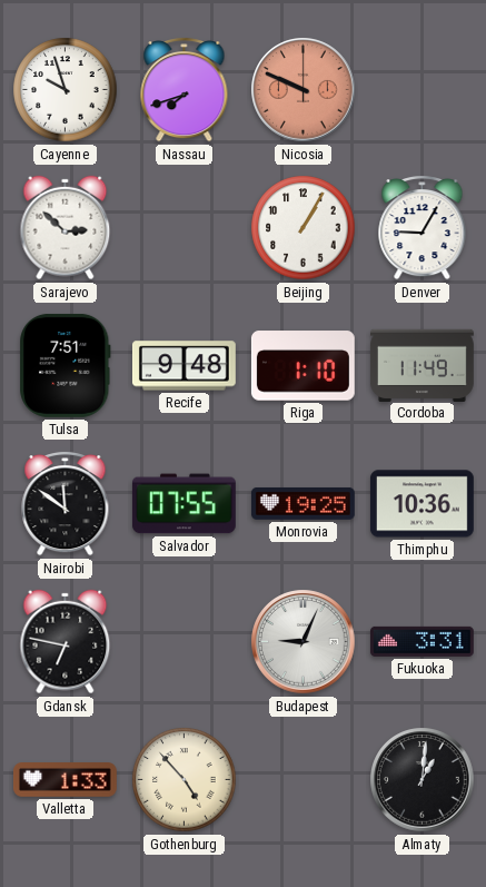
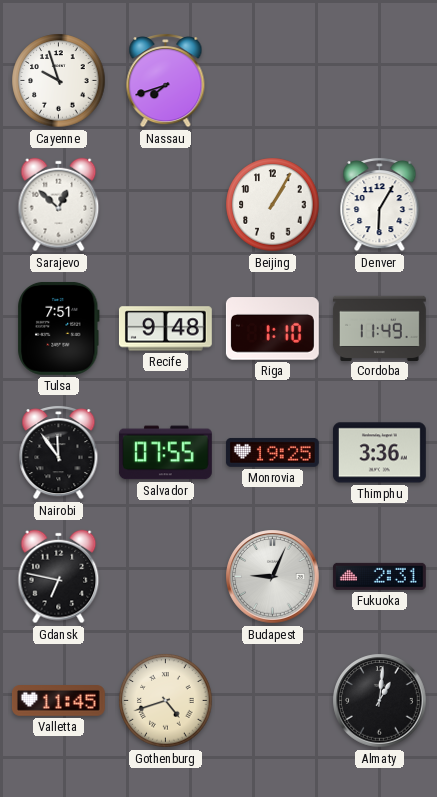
Nicosia: 9:49 -> none
Sarajevo: 2:52 -> 12:52
Denver: 9:05 -> 6:05
Nairobi: 11:51 -> 11:54
Thimphu: 10:36 -> 3:36
Fukuoka: 3:31 -> 2:31
Valletta: 1:33 -> 11:45
Gothenburg: 4:53 -> 4:42
